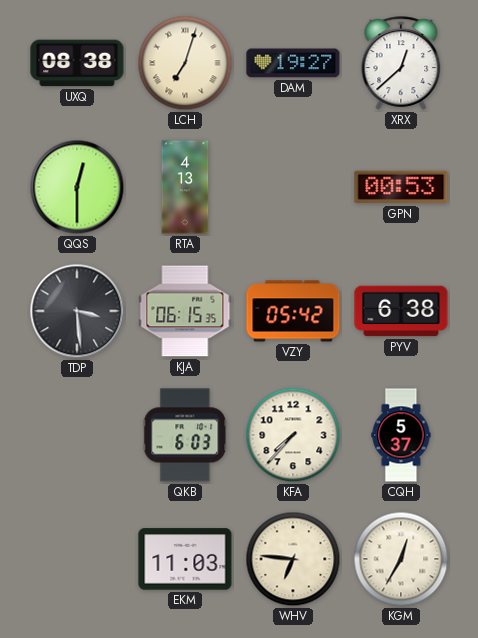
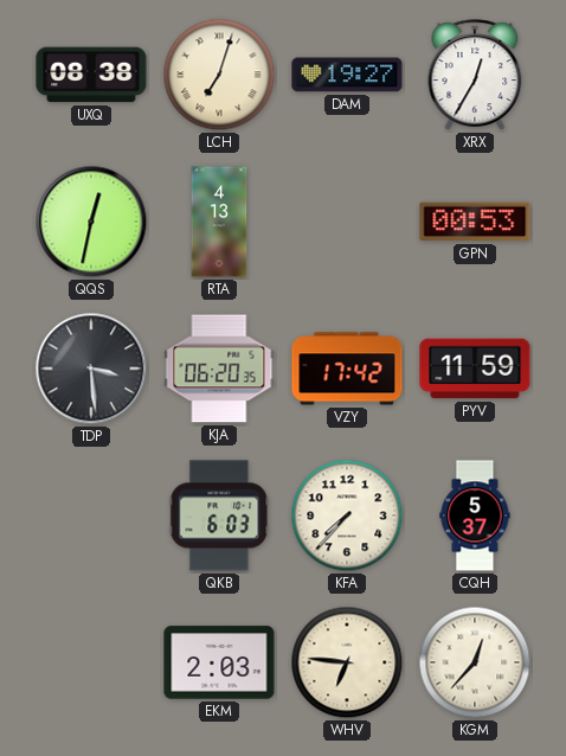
XRX: 12:38 -> 12:35
QQS: 12:30 -> 12:32
KJA: 06:15 -> 06:20
VZY: 05:42 -> 17:42
PYV: 6:38 -> 11:59
EKM: 11:03 -> 2:03
KGM: 12:35 -> 12:37
